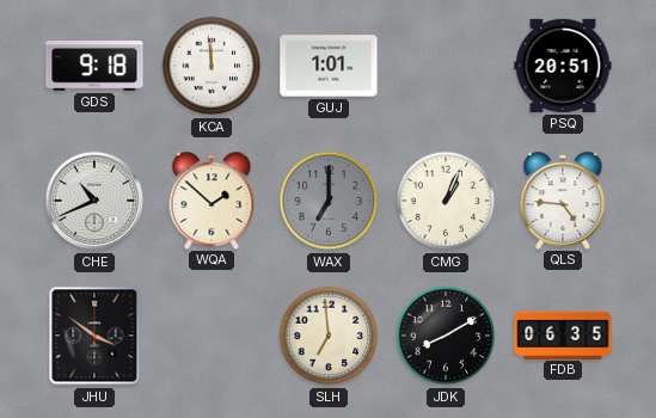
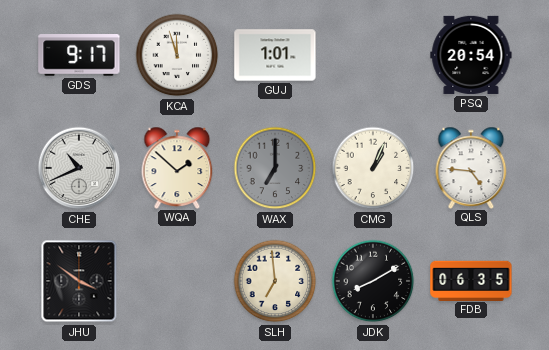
GDS: 9:18 -> 9:17
KCA: 11:59 -> 11:57
PSQ: 20:51 -> 20:54
